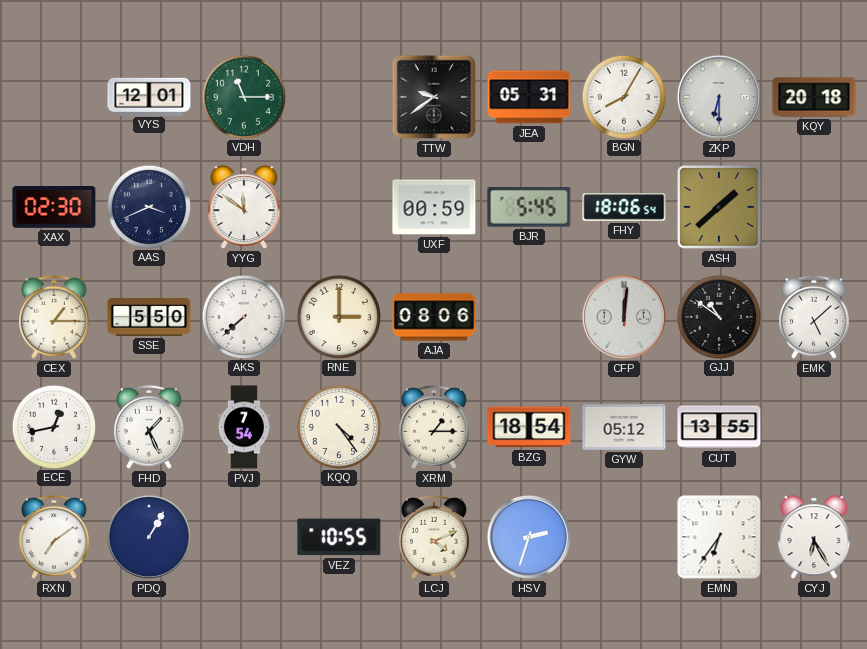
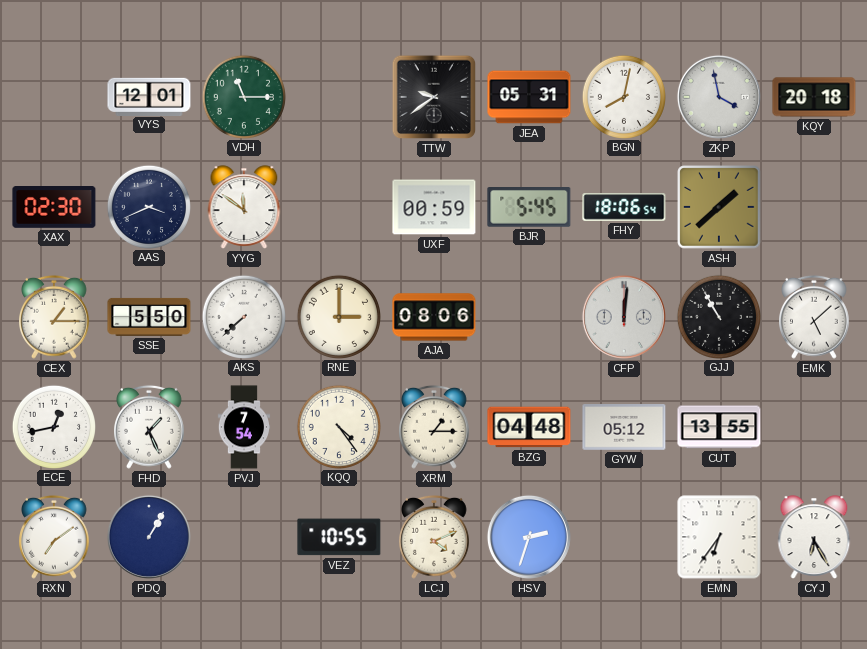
BGN: 8:05 -> 8:02
ZKP: 6:30 -> 3:58
GJJ: 10:51 -> 10:55
BZG: 18:54 -> 04:48
